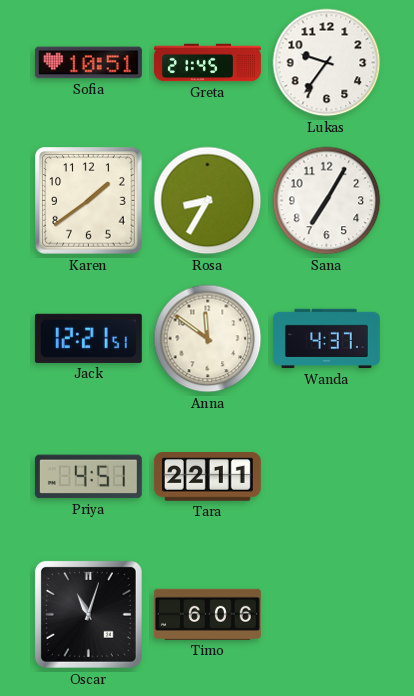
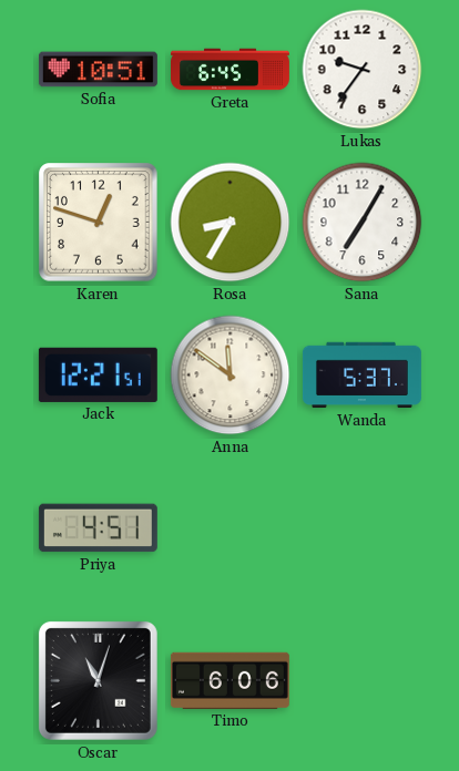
Greta: 21:45 -> 6:45
Karen: 1:39 -> 12:48
Wanda: 4:37 -> 5:37
Tara: 22:11 -> none
